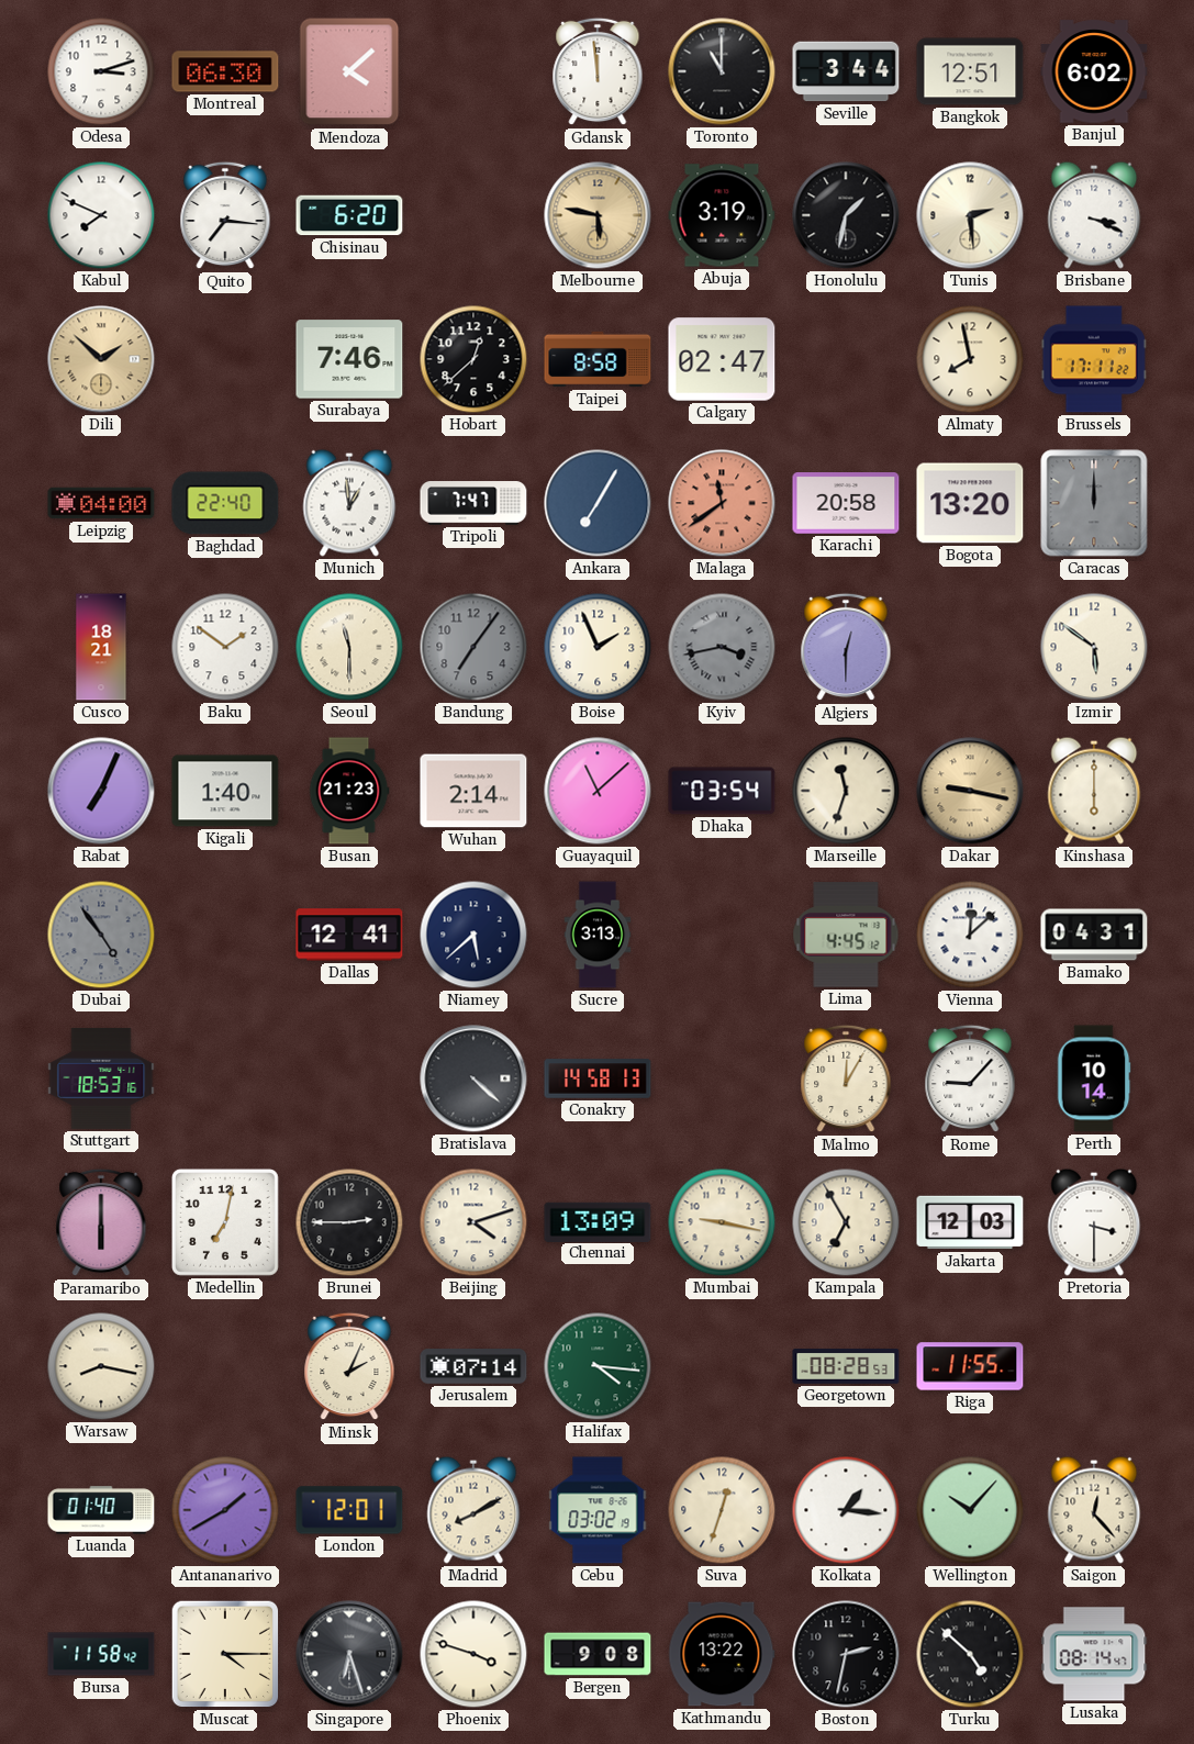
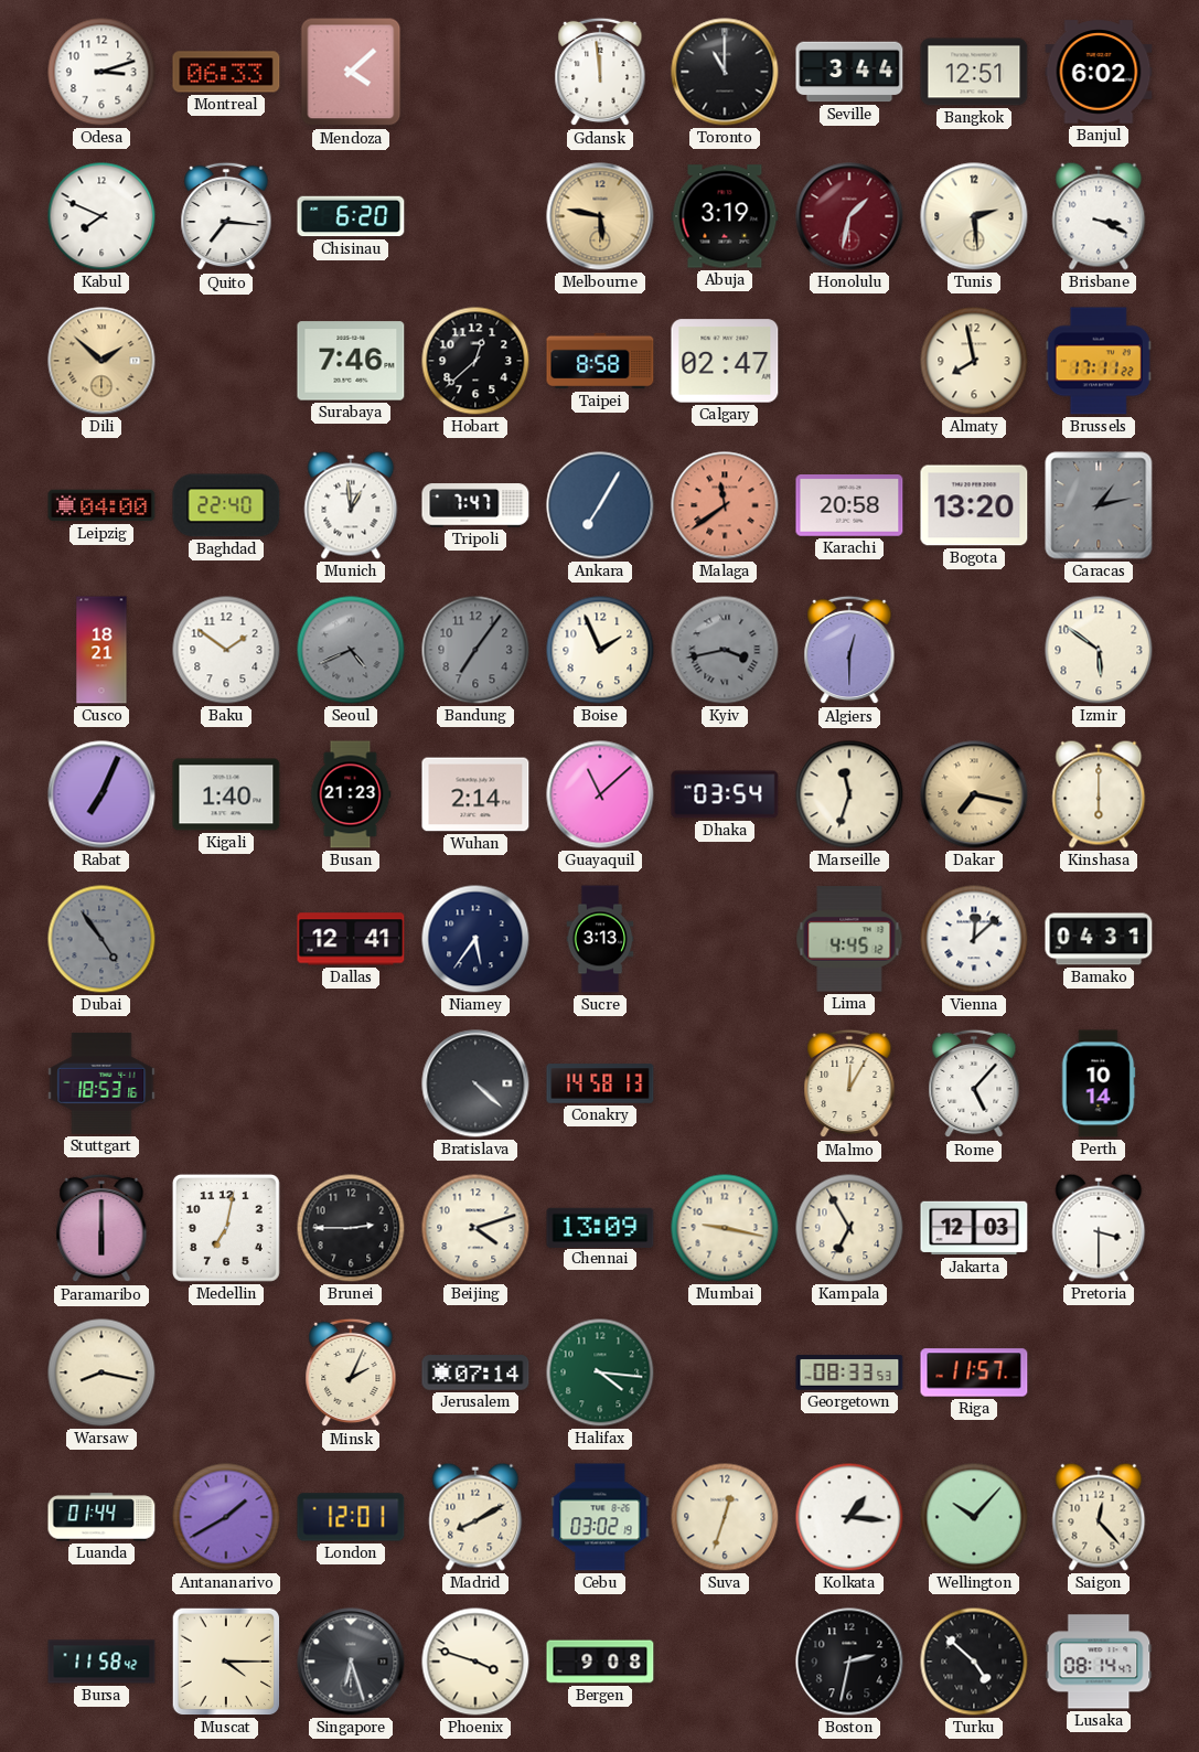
Montreal: 06:30 -> 06:33
Honolulu dial: black -> burgundy
Caracas: 12:00 -> 1:13
Seoul: 11:30 -> 4:41
Seoul dial: cream -> grey
Dakar: 9:17 -> 7:17
Niamey: 5:38 -> 5:36
Rome: 9:07 -> 5:07
Georgetown: 08:28 -> 08:33
Riga: 11:55 -> 11:57
Luanda: 01:40 -> 01:44
Kathmandu: 13:22 -> none
